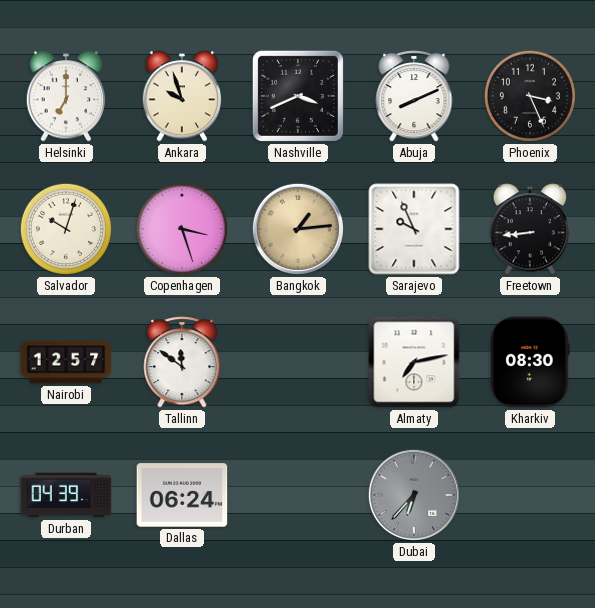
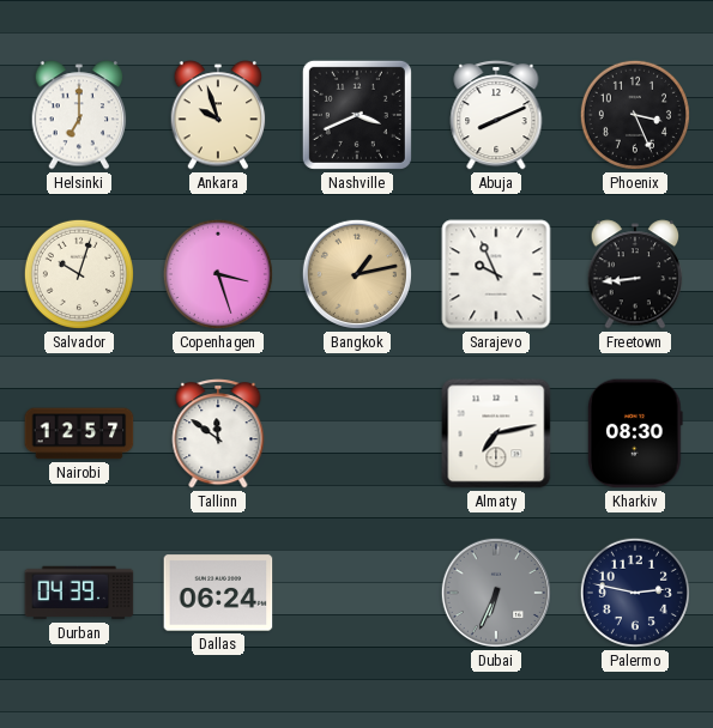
Bangkok: 1:14 -> 1:13
Dubai: 6:37 -> 6:34
Palermo: none -> 2:47
